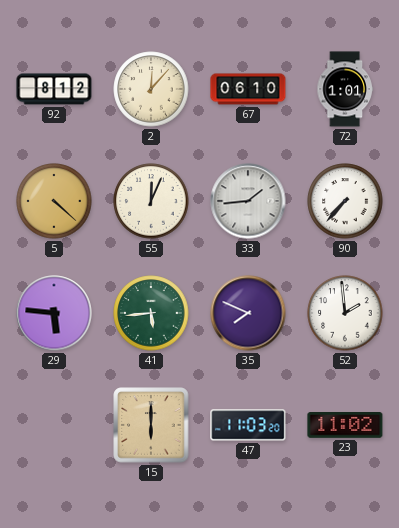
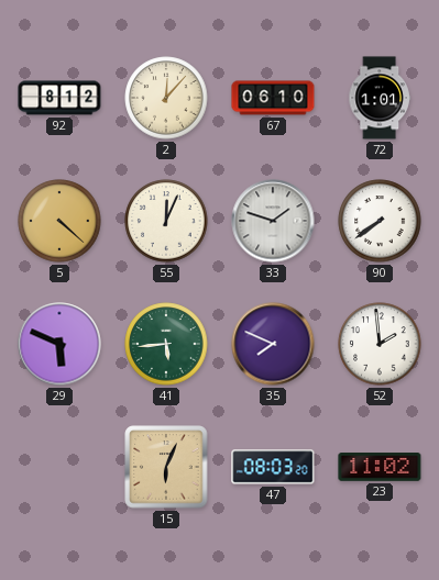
33: 1:44 -> 1:48
90: 7:37 -> 7:39
29: 5:46 -> 5:49
15: 6:00 -> 6:04
47: 11:03 -> 08:03
